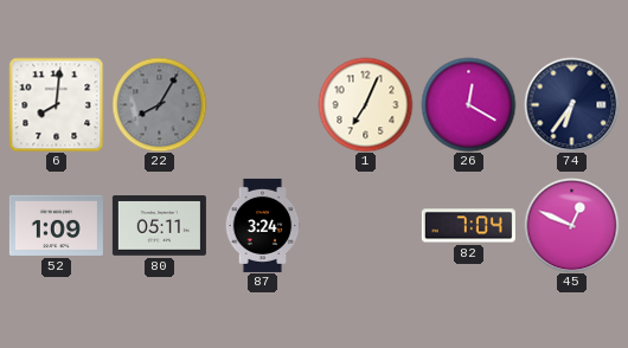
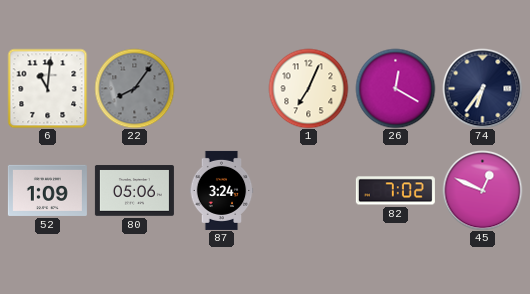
6: 8:01 -> 11:01
22: 8:05 -> 8:06
80: 05:11 -> 05:06
82: 7:04 -> 7:02
